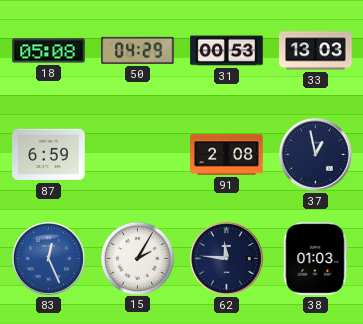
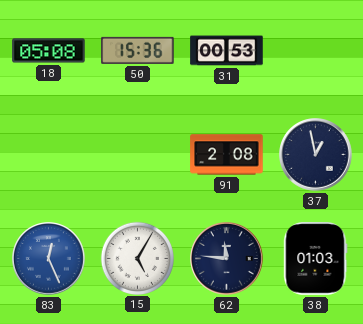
50: 04:29 -> 15:36
33: 13:03 -> none
87: 6:59 -> none
15: 2:05 -> 5:05
